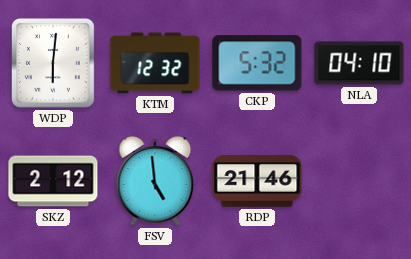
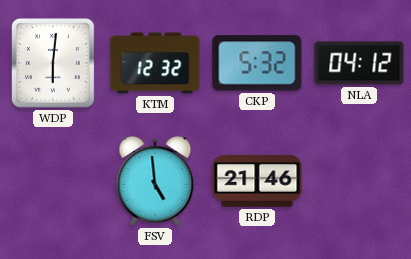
NLA: 04:10 -> 04:12
SKZ: 2:12 -> none
